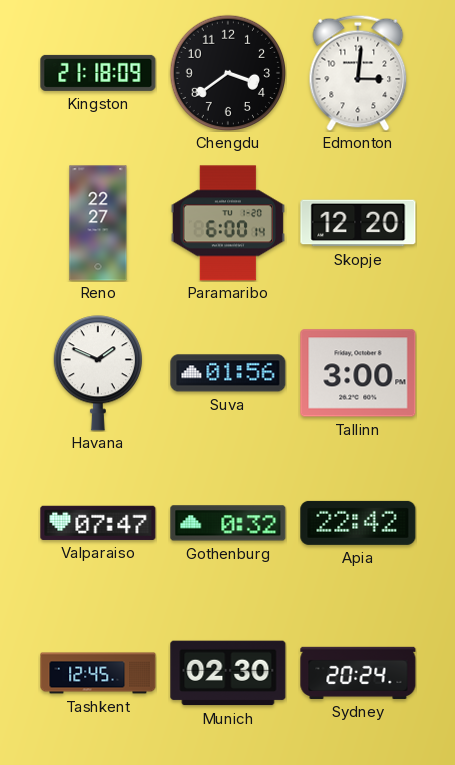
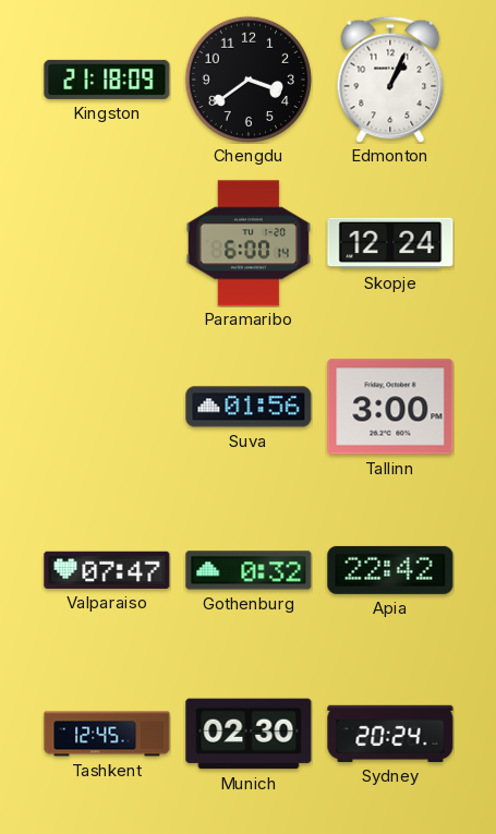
Edmonton: 3:01 -> 1:04
Reno: 22:27 -> none
Skopje: 12:20 -> 12:24
Havana: 1:49 -> none
